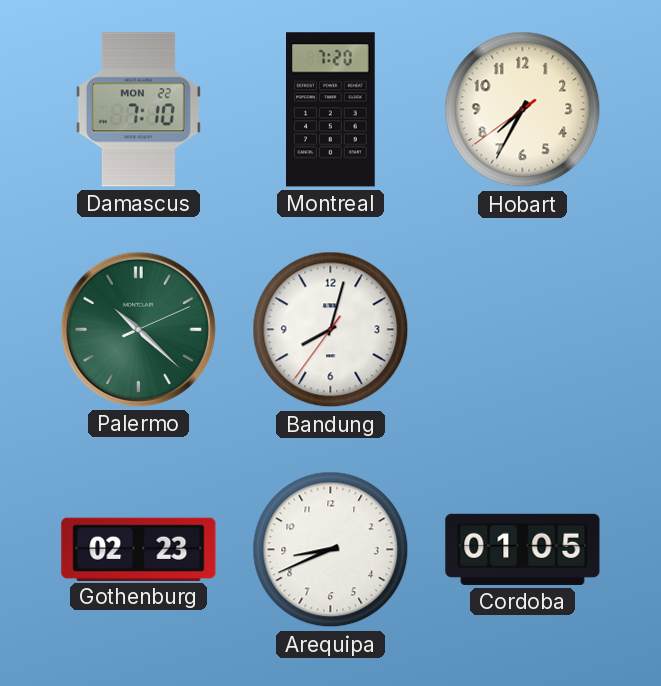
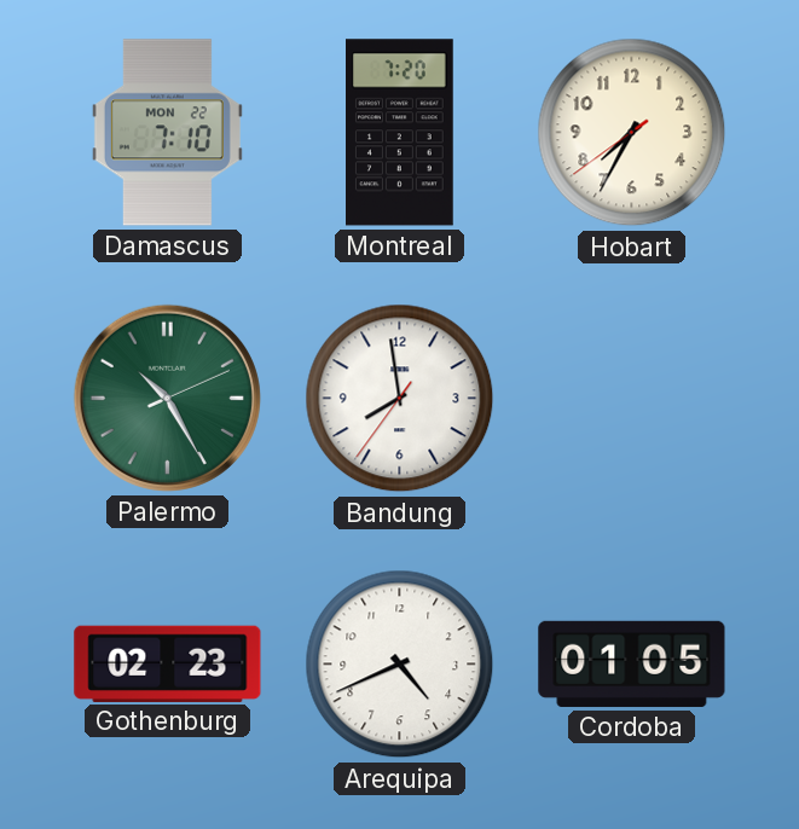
Palermo: 10:22 -> 10:25
Bandung: 8:02 -> 7:58
Arequipa: 8:41 -> 4:41
